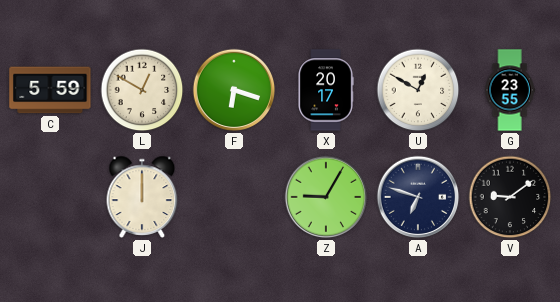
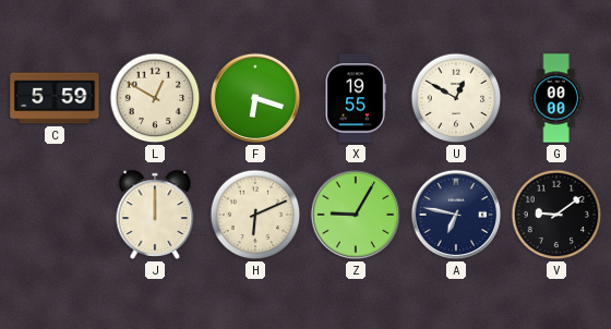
X: 20:17 -> 19:55
G: 23:55 -> 00:00
H: none -> 6:11
A: 6:48 -> 6:47
